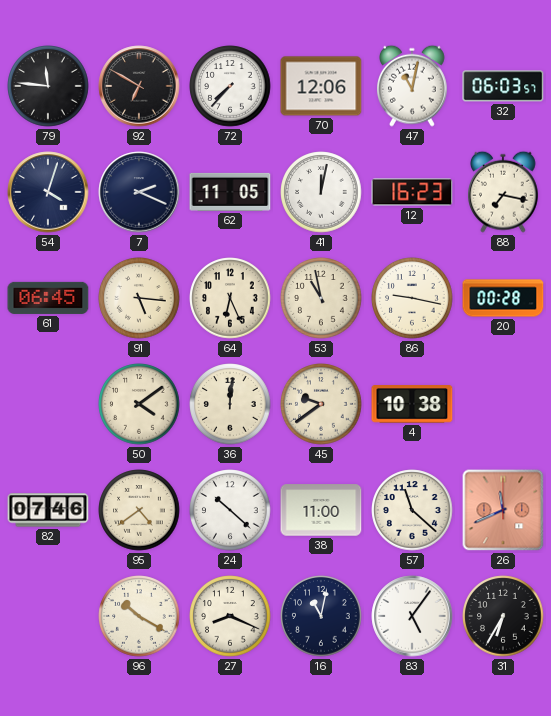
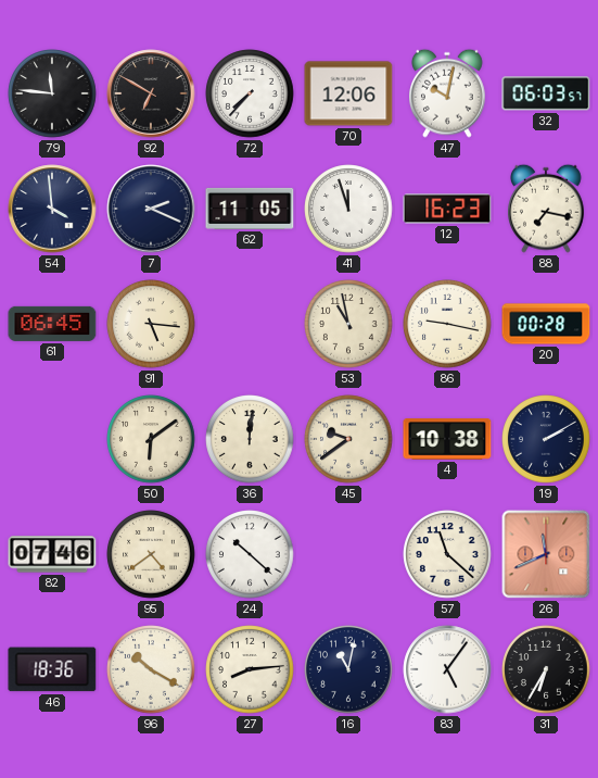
47: 11:02 -> 10:02
54: 4:03 -> 3:59
41: 12:02 -> 11:57
64: 6:26 -> none
50: 4:09 -> 6:09
19: none -> 2:10
38: 11:00 -> none
46: none -> 18:36
27: 8:19 -> 8:14
